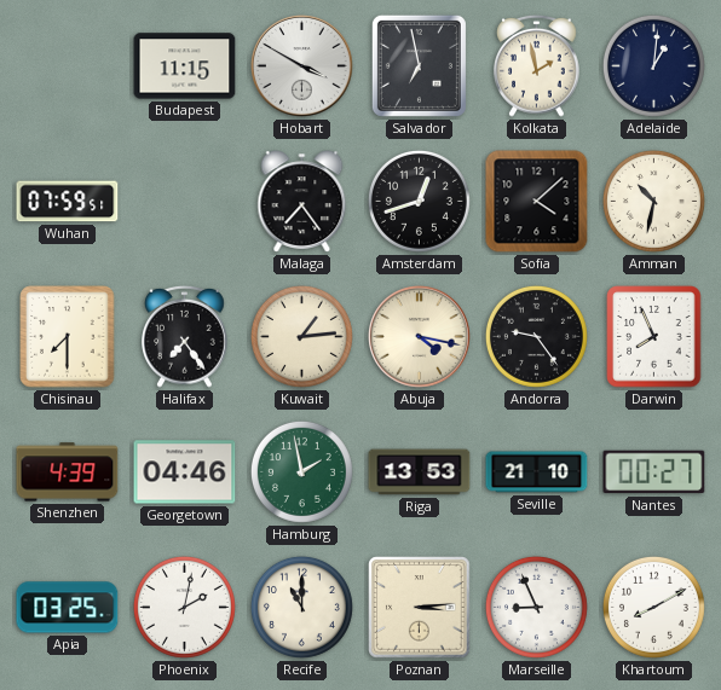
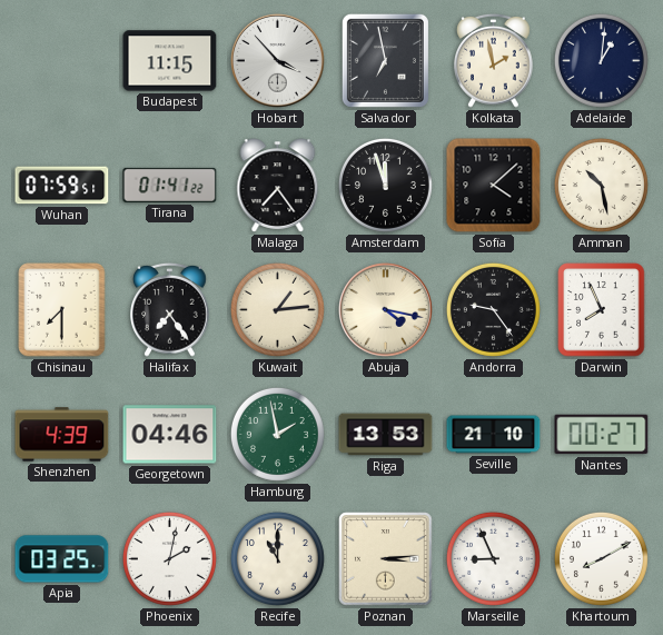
Hobart: 3:50 -> 3:53
Tirana: none -> 01:41
Amsterdam: 12:42 -> 11:57
Amman: 10:32 -> 10:28
